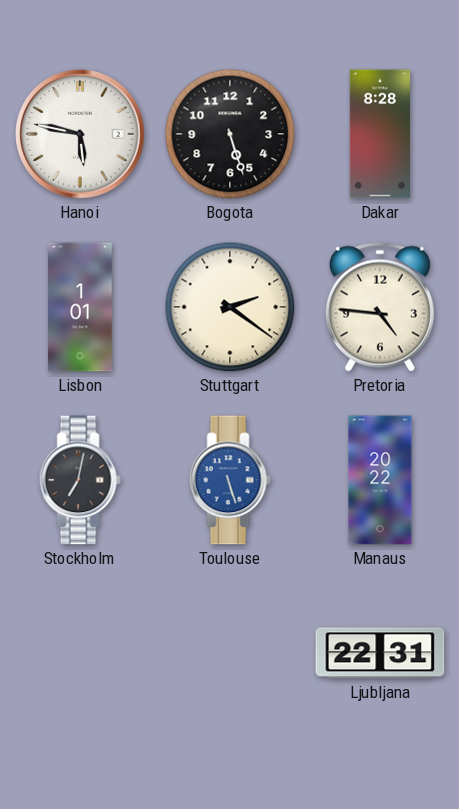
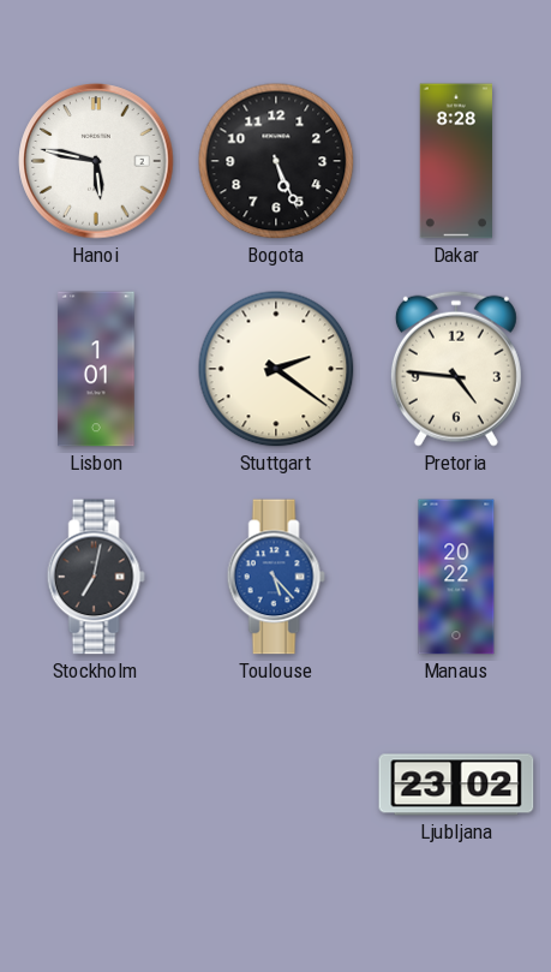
Bogota: 5:27 -> 5:26
Toulouse: 5:27 -> 5:23
Ljubljana: 22:31 -> 23:02
